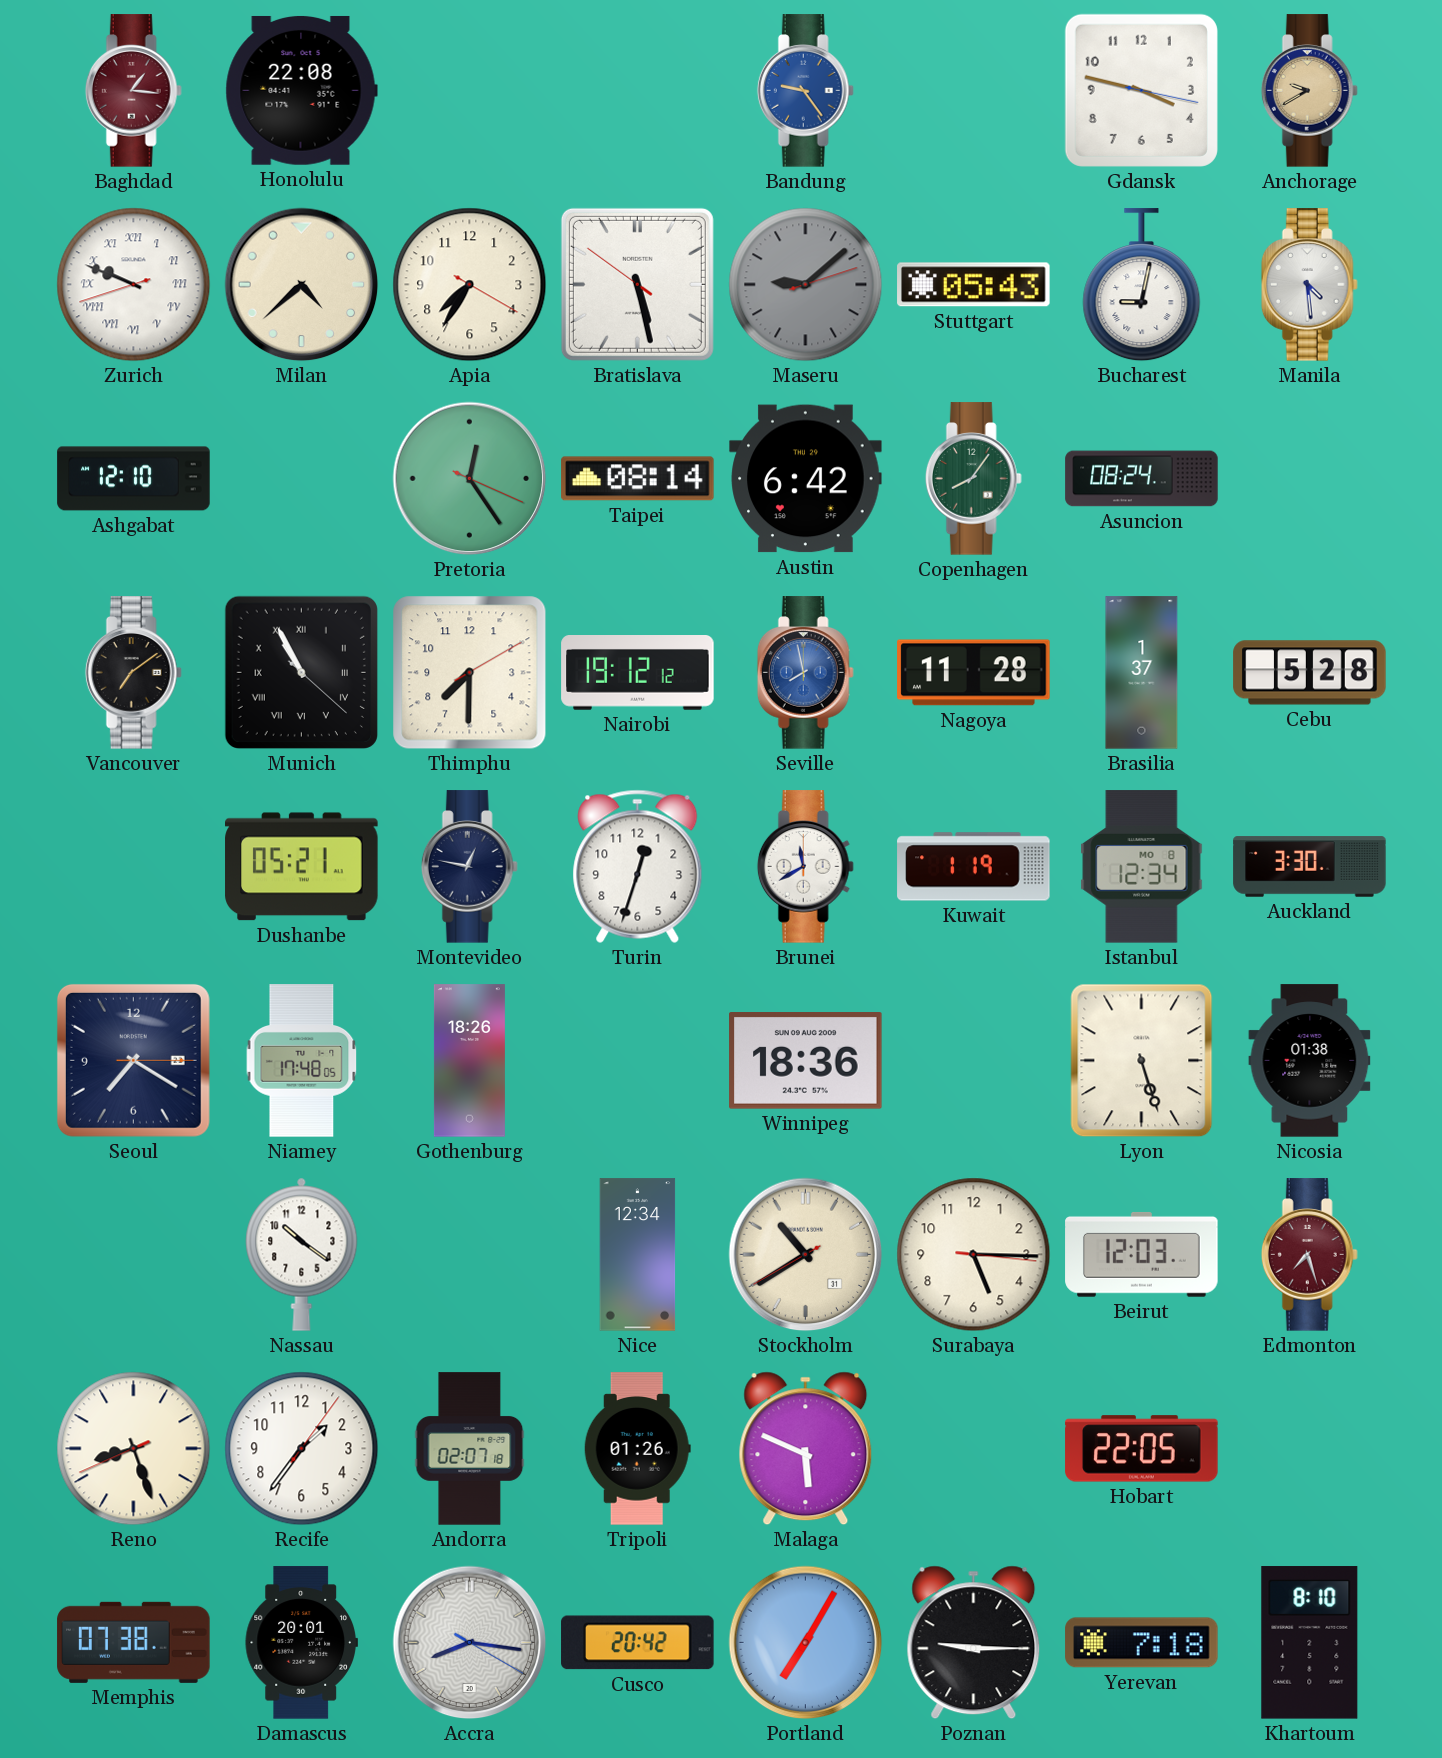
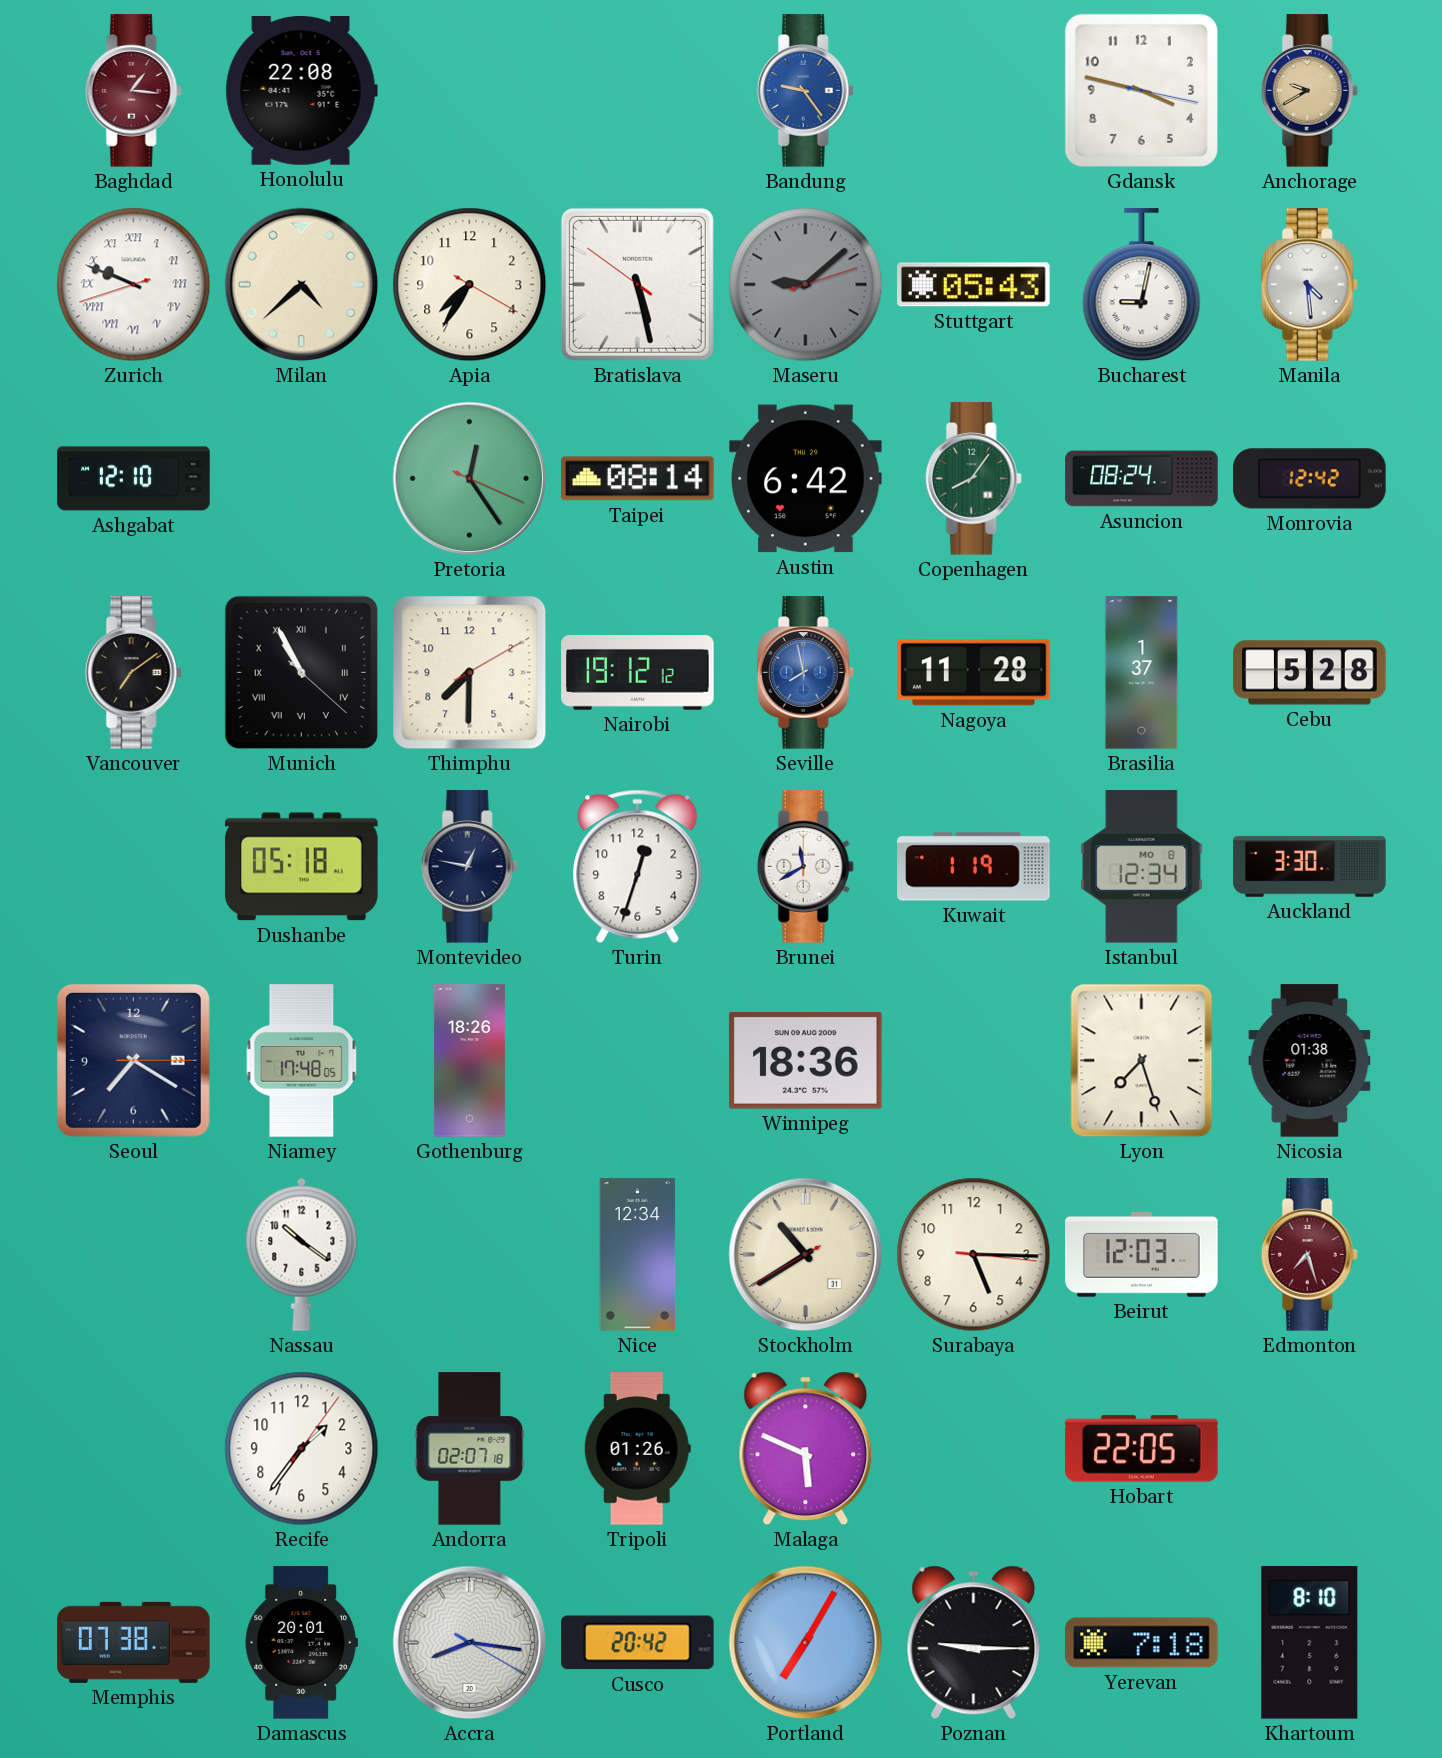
Monrovia: none -> 12:42
Dushanbe: 05:21 -> 05:18
Lyon: 5:27 -> 7:27
Reno: 8:26 -> none
